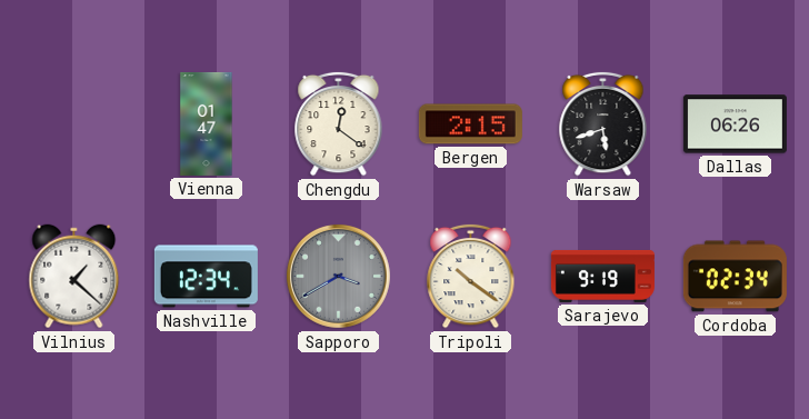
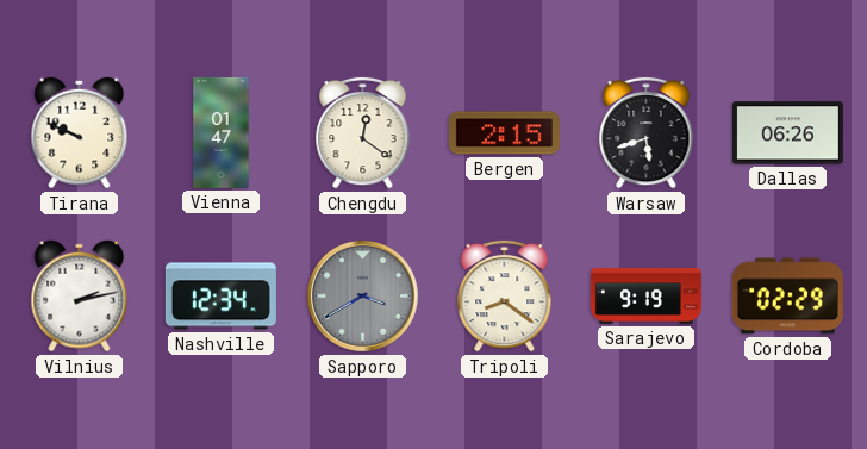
Tirana: none -> 9:49
Vilnius: 1:22 -> 2:13
Tripoli: 10:21 -> 8:21
Cordoba: 02:34 -> 02:29
